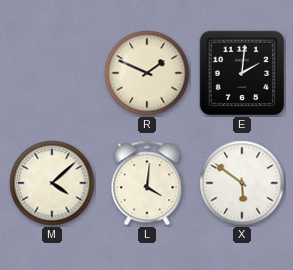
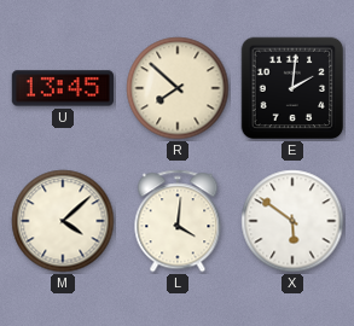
U: none -> 13:45
R: 1:49 -> 7:52
